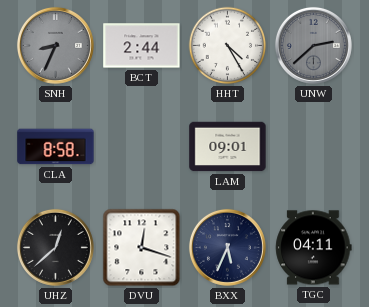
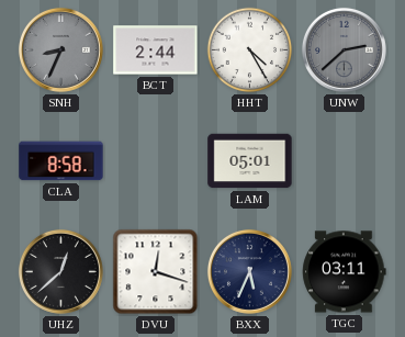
LAM: 09:01 -> 05:01
TGC: 04:11 -> 03:11
